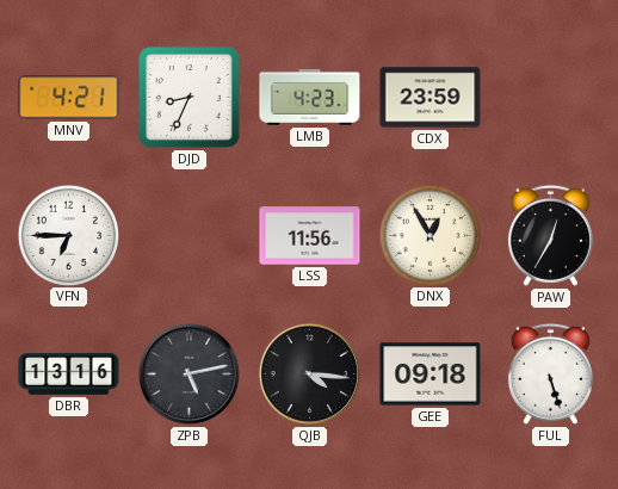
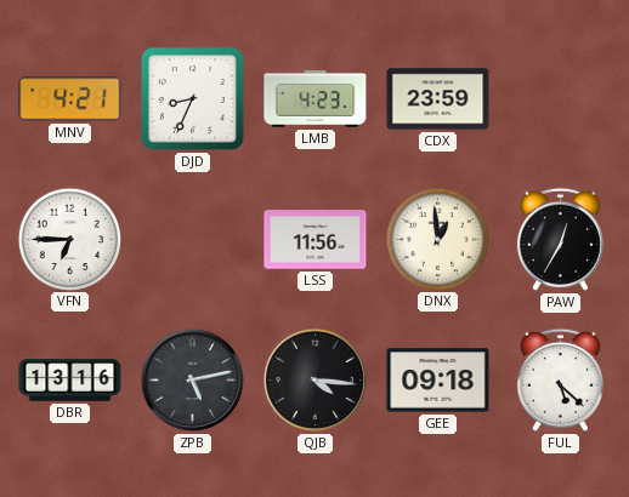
DNX: 12:55 -> 12:59
FUL: 5:27 -> 5:22
